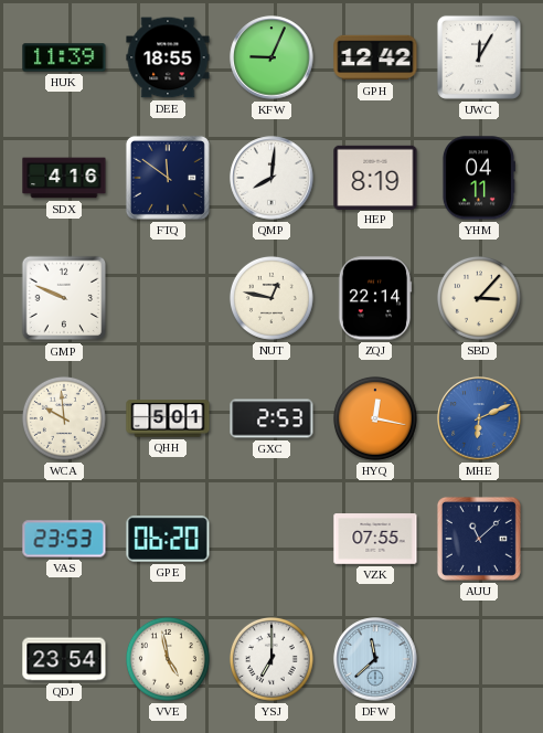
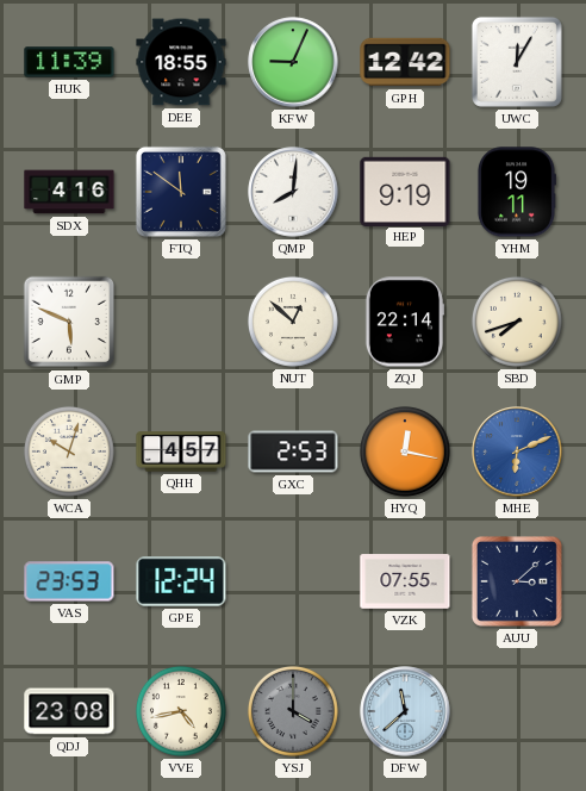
HEP: 8:19 -> 9:19
YHM: 04:11 -> 19:11
GMP: 9:49 -> 5:49
NUT: 12:47 -> 12:52
SBD: 3:07 -> 7:42
WCA: 9:59 -> 10:03
QHH: 5:01 -> 4:57
GPE: 06:20 -> 12:24
AUU: 11:08 -> 3:08
QDJ: 23:54 -> 23:08
VVE: 4:58 -> 4:43
YSJ: 7:00 -> 4:00
YSJ dial: white -> grey
